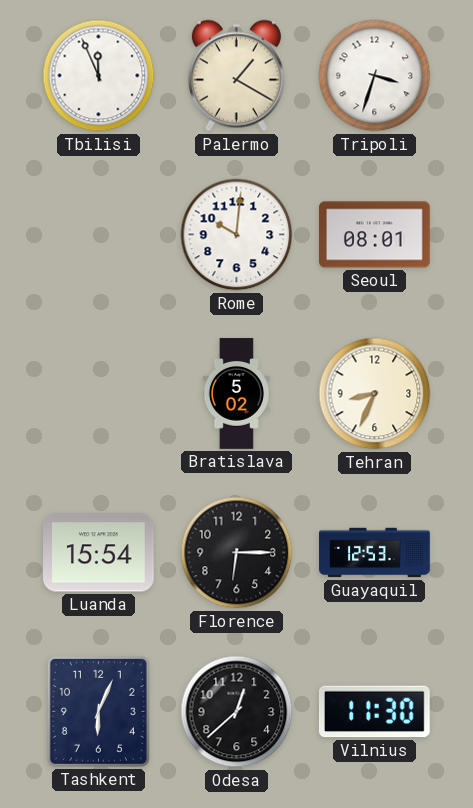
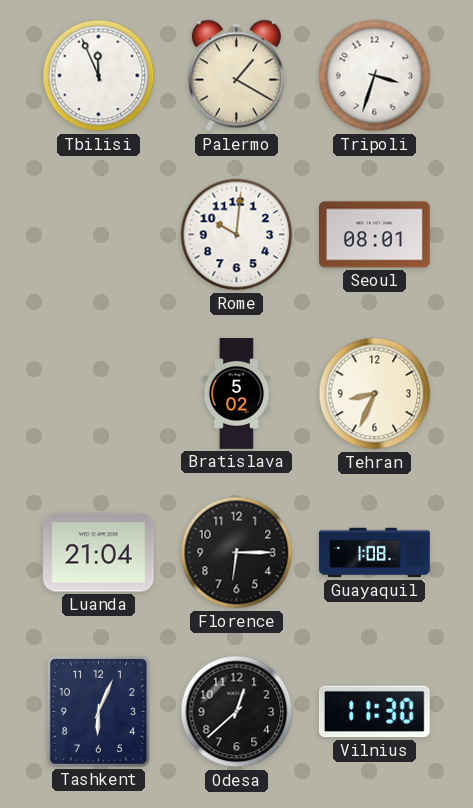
Luanda: 15:54 -> 21:04
Guayaquil: 12:53 -> 1:08
